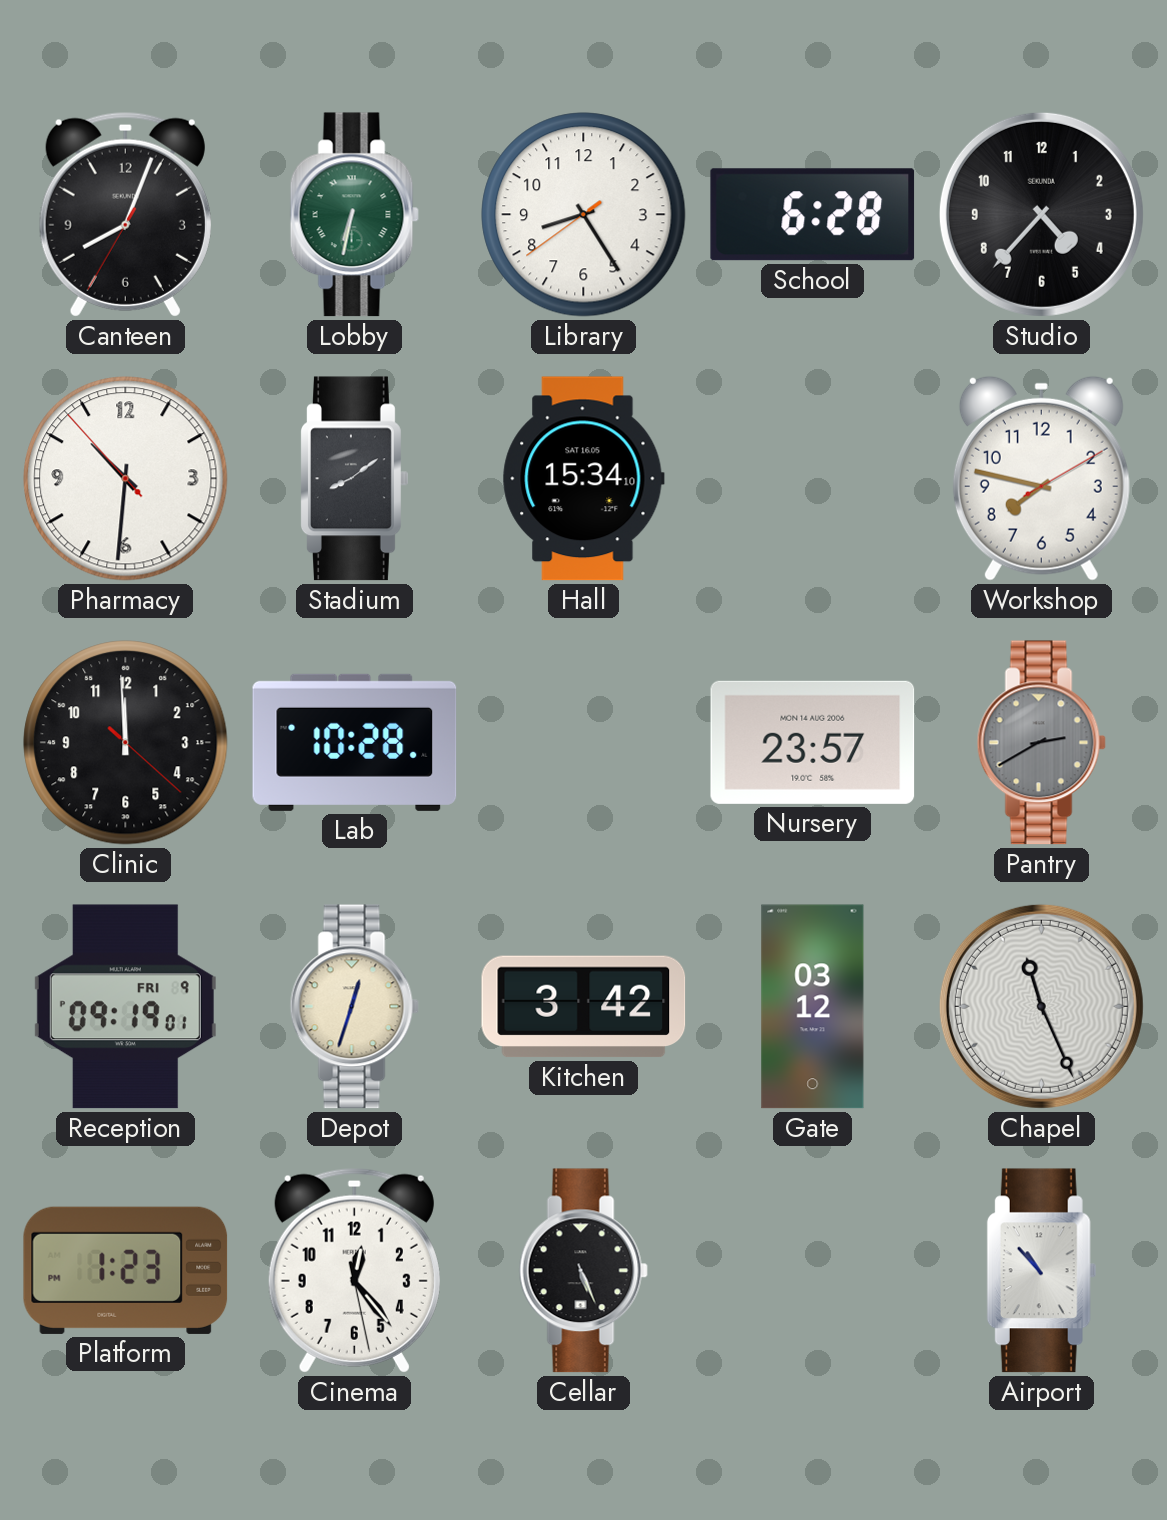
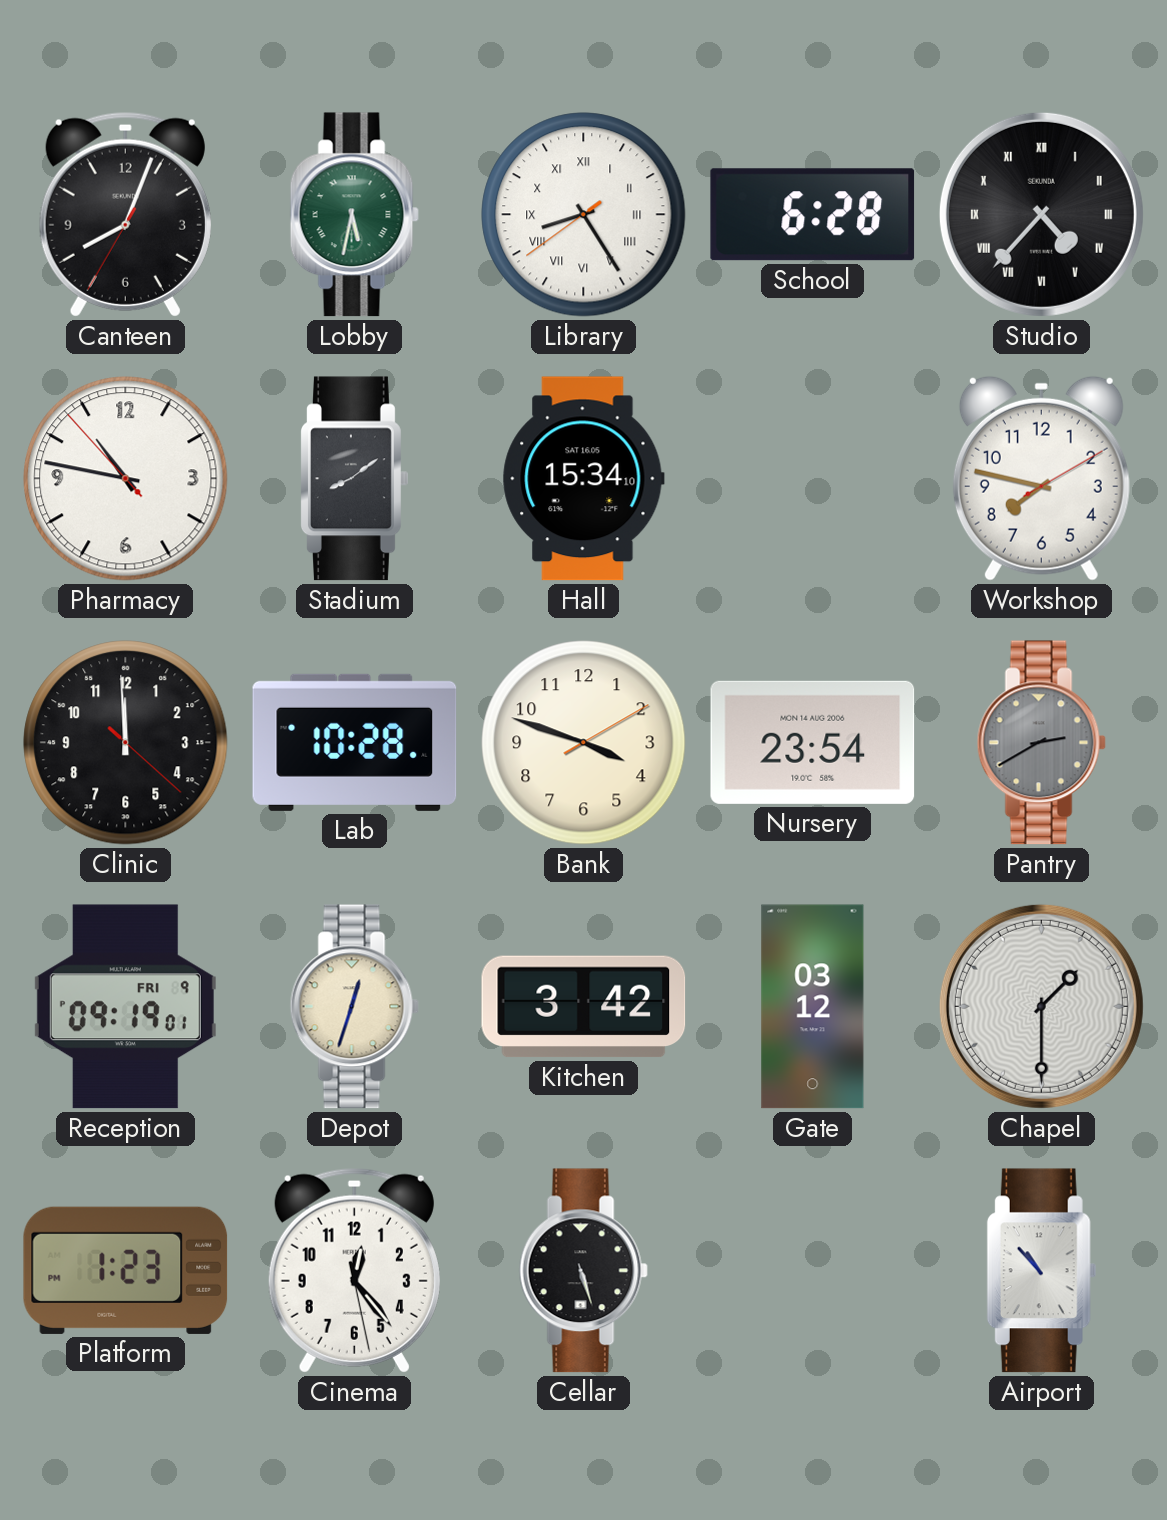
Lobby: 6:32 -> 5:32
Library numerals: Arabic -> Roman
Studio numerals: Arabic -> Roman
Pharmacy: 10:30 -> 10:46
Bank: none -> 3:48
Nursery: 23:57 -> 23:54
Chapel: 11:26 -> 1:30
Cellar: 5:26 -> 5:27
